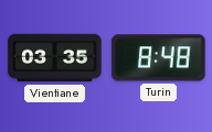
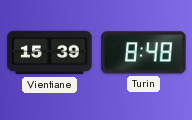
Vientiane: 03:35 -> 15:39
